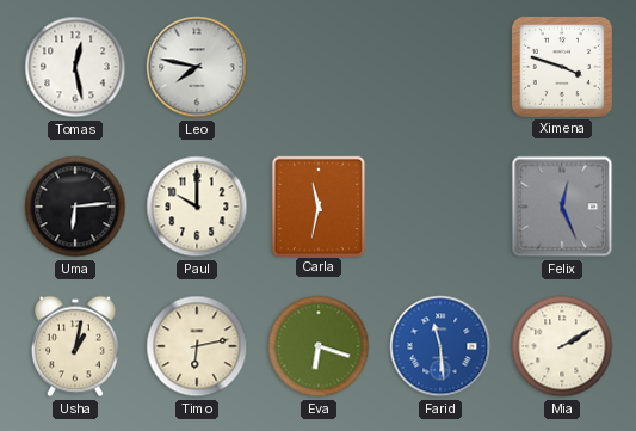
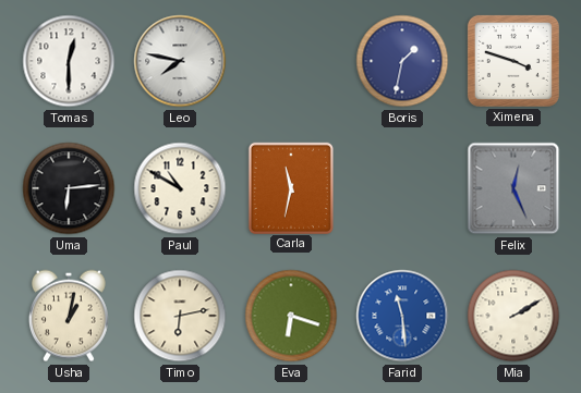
Tomas: 12:28 -> 12:30
Boris: none -> 1:32
Paul: 10:00 -> 10:50
